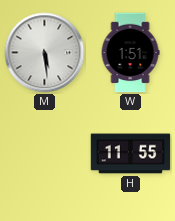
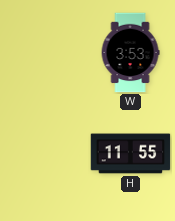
M: 5:29 -> none
W: 1:51 -> 3:53
